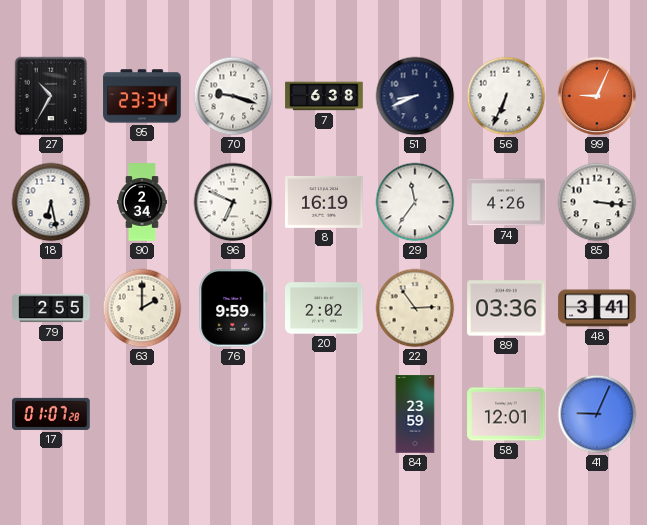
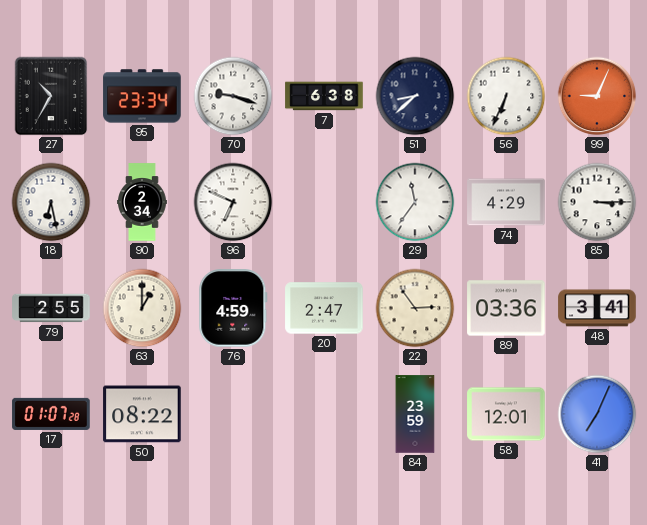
51: 8:41 -> 8:38
8: 16:19 -> none
74: 4:26 -> 4:29
85: 3:16 -> 3:15
63: 2:00 -> 1:00
76: 9:59 -> 4:59
20: 2:02 -> 2:47
50: none -> 08:22
41: 9:04 -> 7:04
